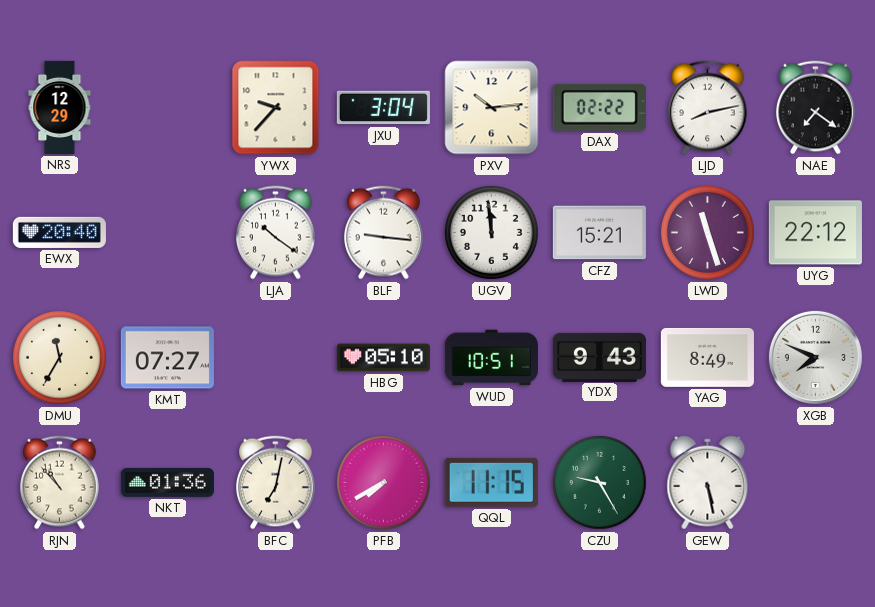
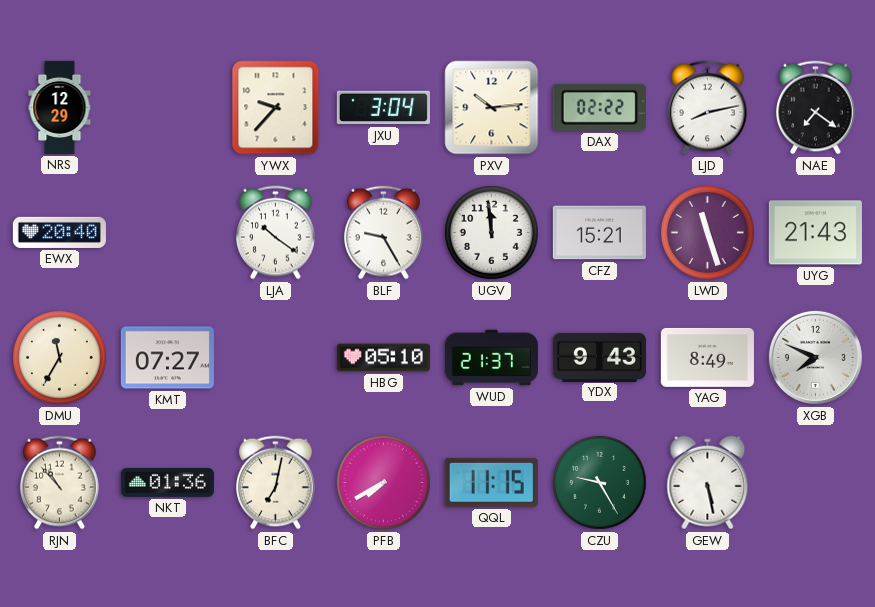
BLF: 9:16 -> 9:25
UYG: 22:12 -> 21:43
WUD: 10:51 -> 21:37
